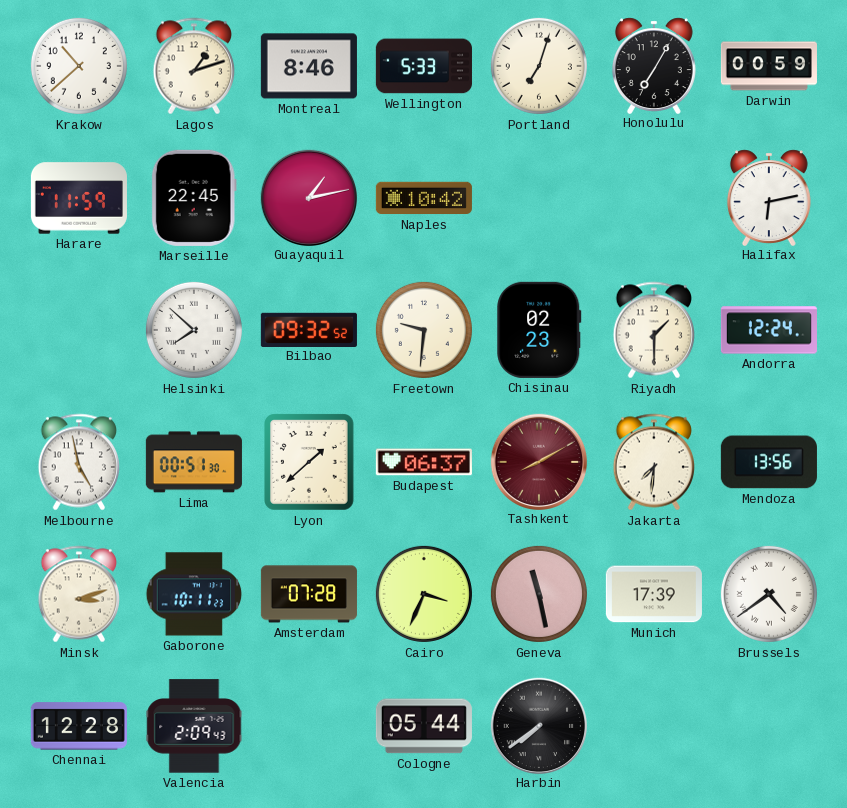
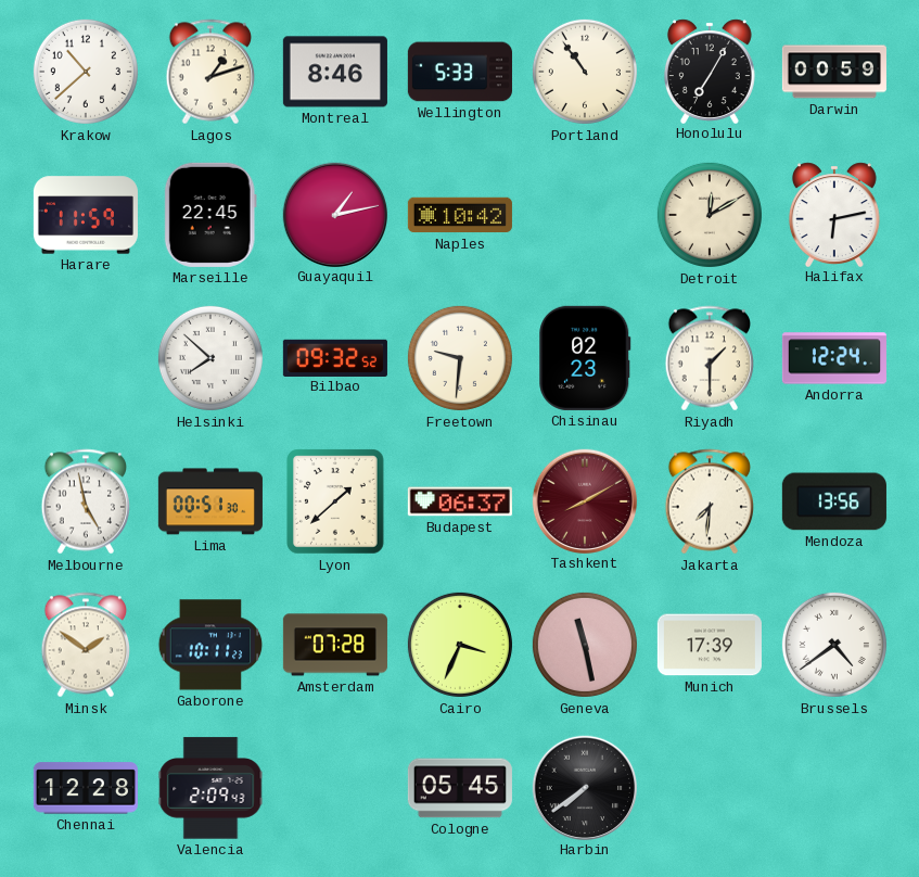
Portland: 7:03 -> 10:54
Detroit: none -> 12:10
Minsk: 3:12 -> 1:51
Cologne: 05:44 -> 05:45
